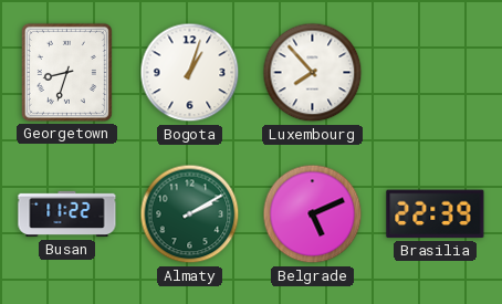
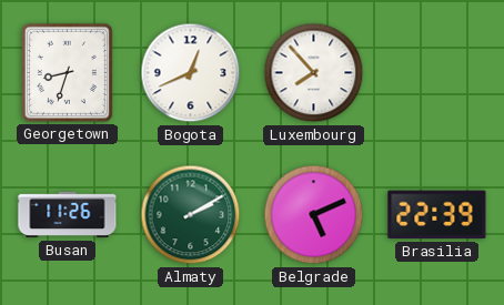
Bogota: 1:03 -> 12:41
Busan: 11:22 -> 11:26
